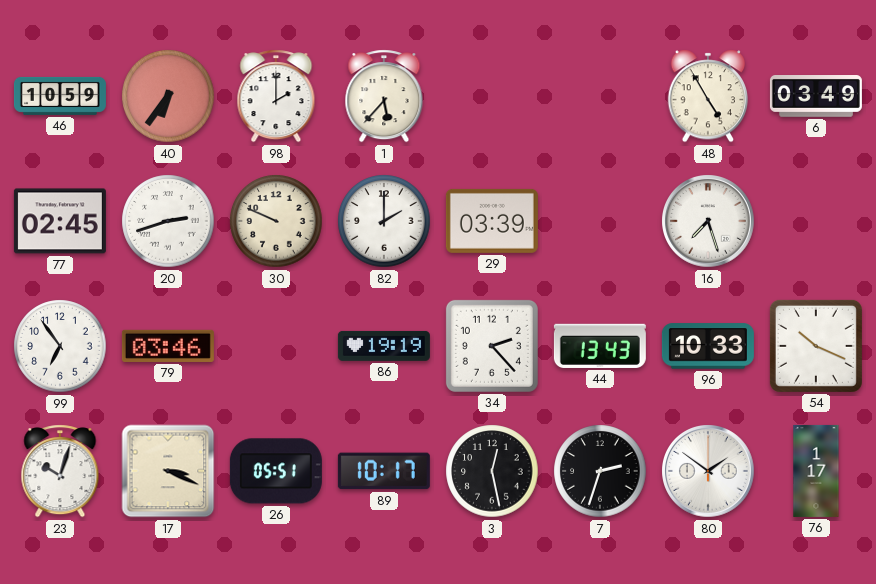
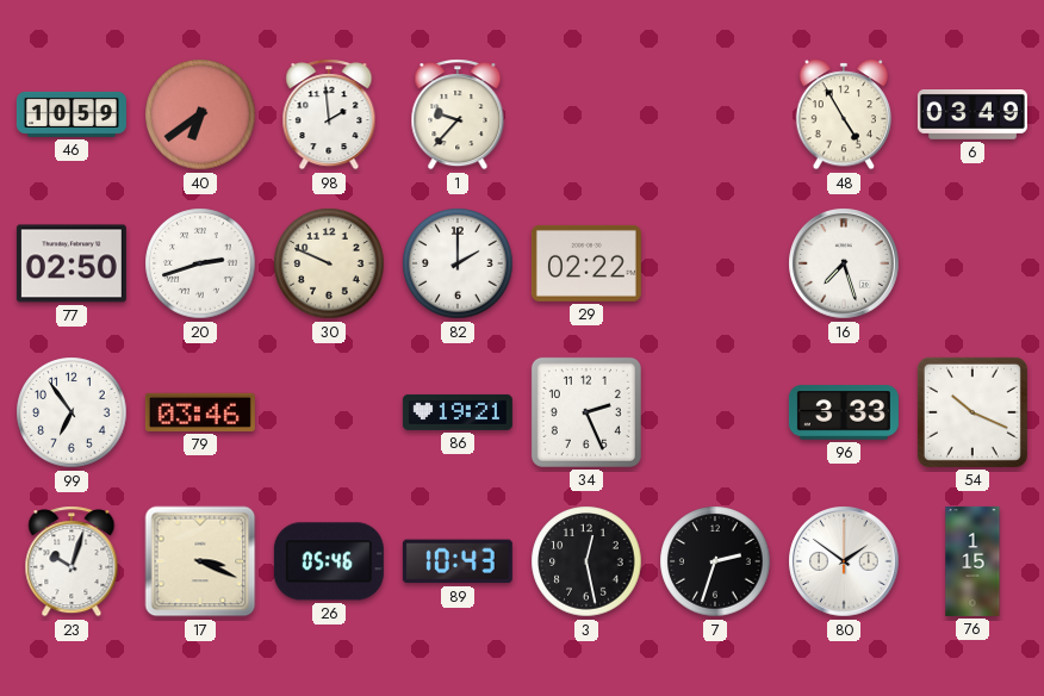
40: 6:36 -> 6:39
98: 2:00 -> 1:59
1: 5:37 -> 9:37
77: 02:45 -> 02:50
29: 03:39 -> 02:22
86: 19:19 -> 19:21
34: 2:23 -> 2:26
44: 13:43 -> none
96: 10:33 -> 3:33
26: 05:51 -> 05:46
89: 10:17 -> 10:43
76: 1:17 -> 1:15
